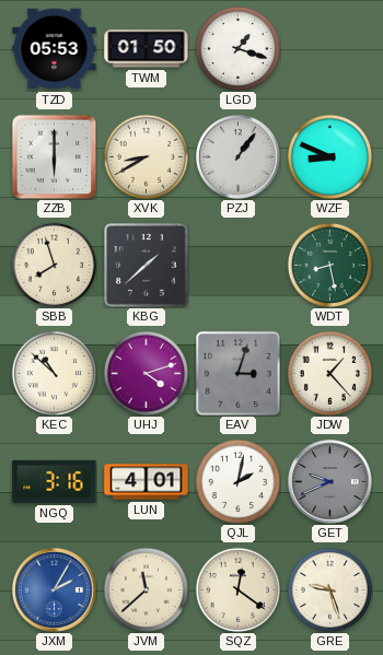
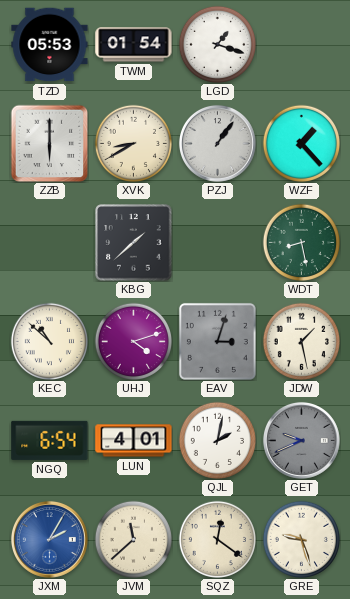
TWM: 01:50 -> 01:54
WZF: 8:49 -> 1:23
SBB: 7:57 -> none
JDW: 1:23 -> 1:28
NGQ: 3:16 -> 6:54
